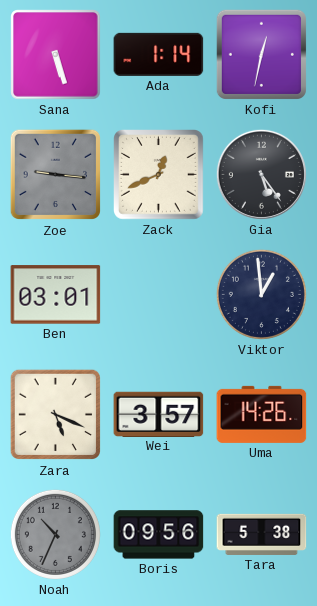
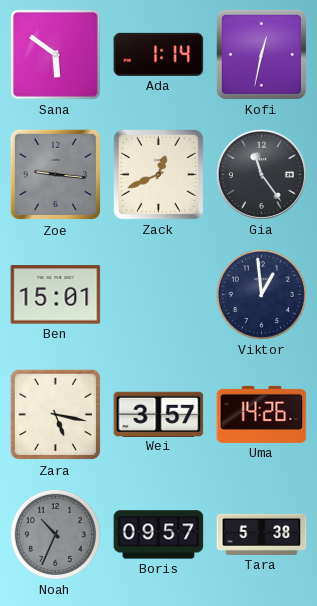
Sana: 5:27 -> 5:51
Gia: 5:24 -> 11:24
Ben: 03:01 -> 15:01
Zara: 5:19 -> 5:17
Boris: 09:56 -> 09:57
